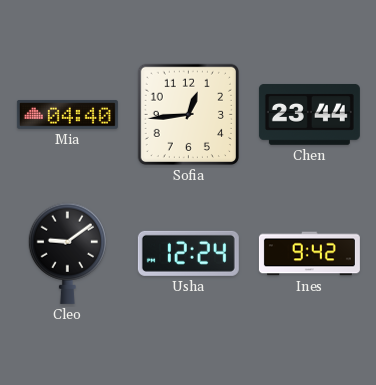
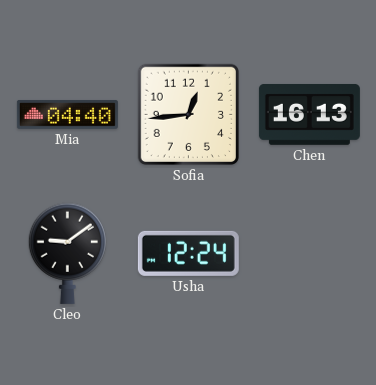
Chen: 23:44 -> 16:13
Ines: 9:42 -> none
